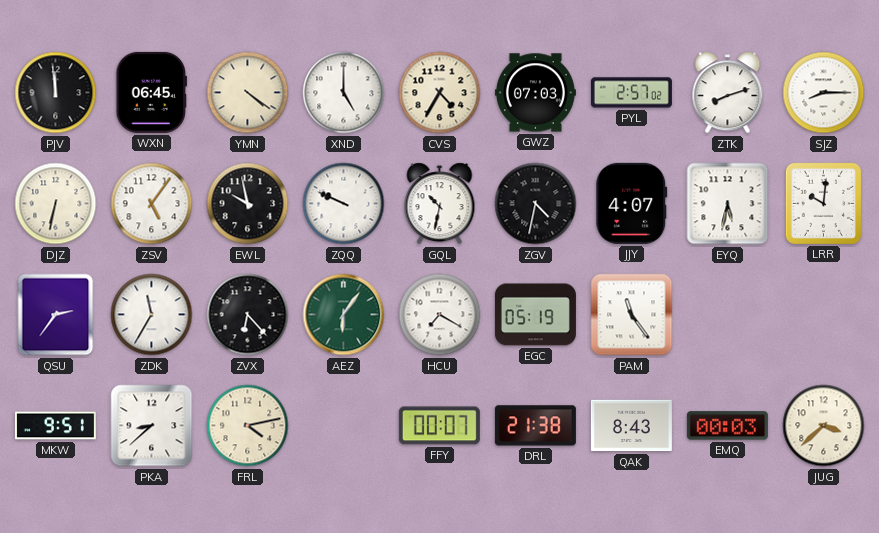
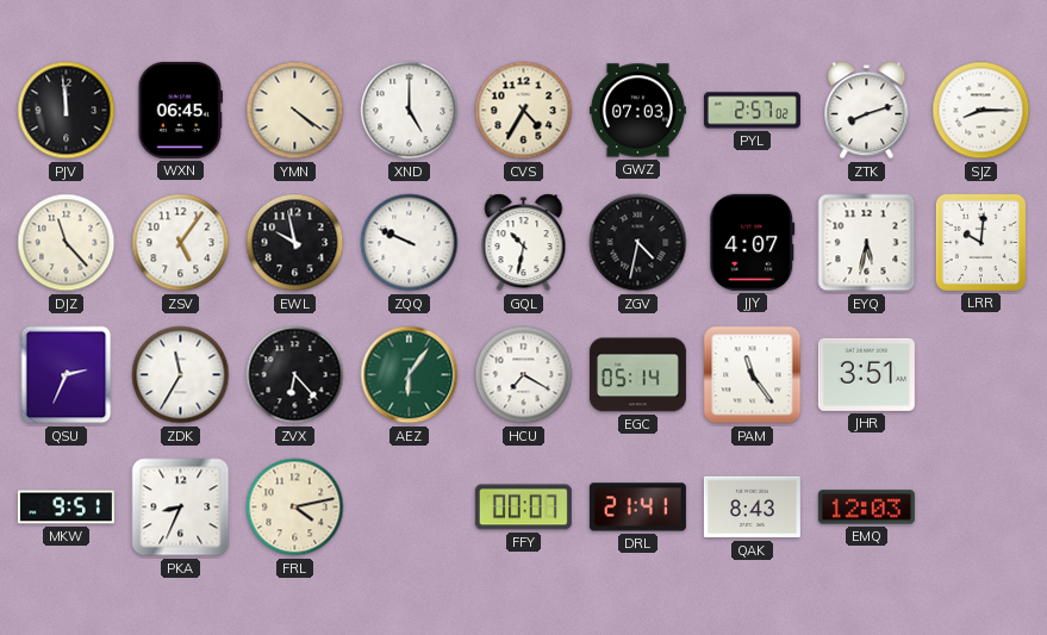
DJZ: 6:32 -> 11:23
QSU: 2:36 -> 2:34
EGC: 05:19 -> 05:14
JHR: none -> 3:51
PKA: 8:38 -> 8:34
DRL: 21:38 -> 21:41
EMQ: 00:03 -> 12:03
JUG: 3:38 -> none
